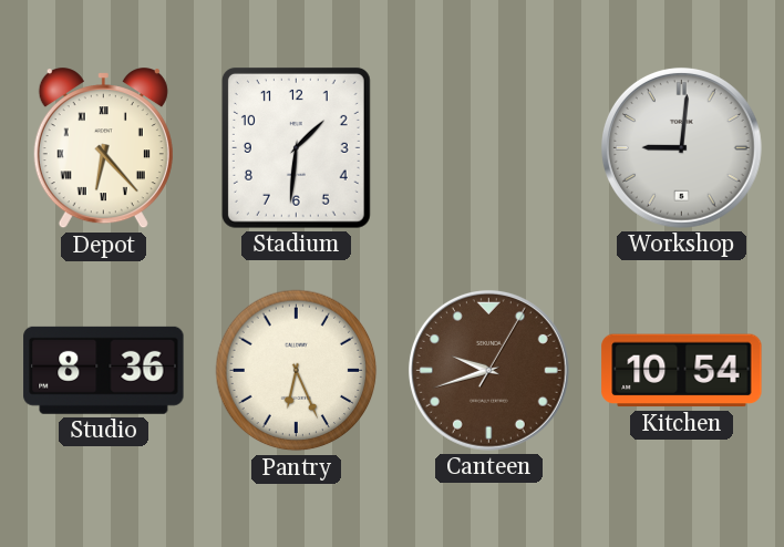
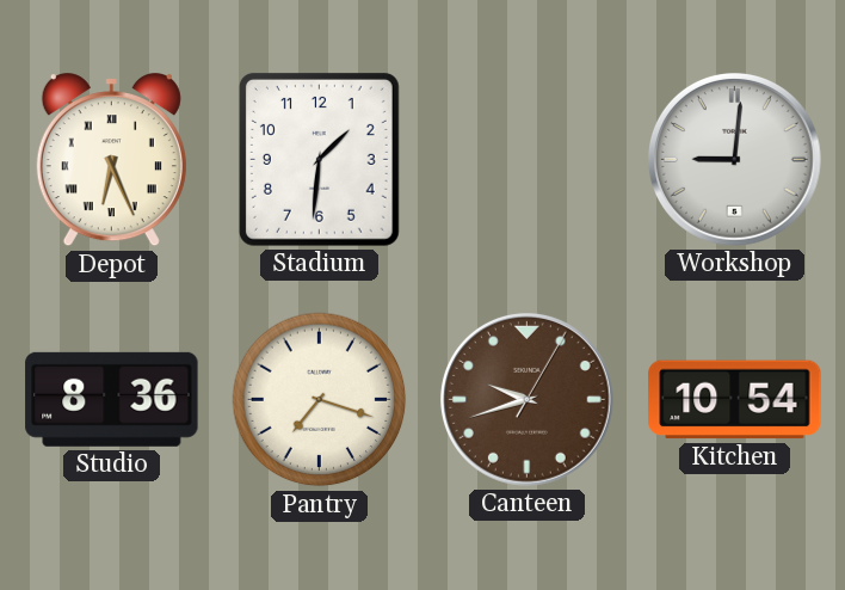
Depot: 6:23 -> 6:26
Pantry: 6:26 -> 7:18
